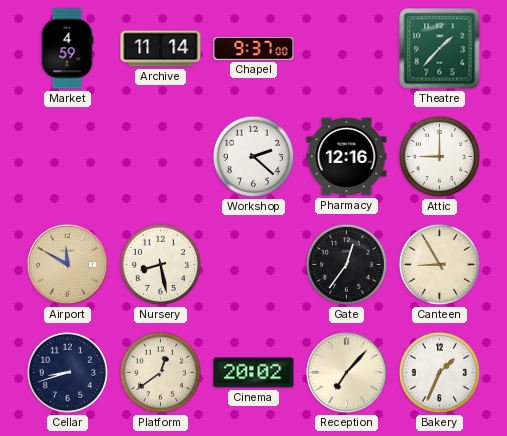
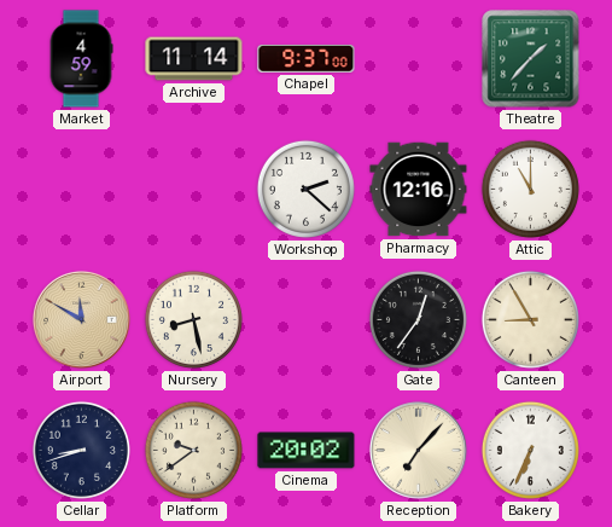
Attic: 9:00 -> 11:00
Platform: 12:39 -> 9:39
Bakery: 1:34 -> 6:34
